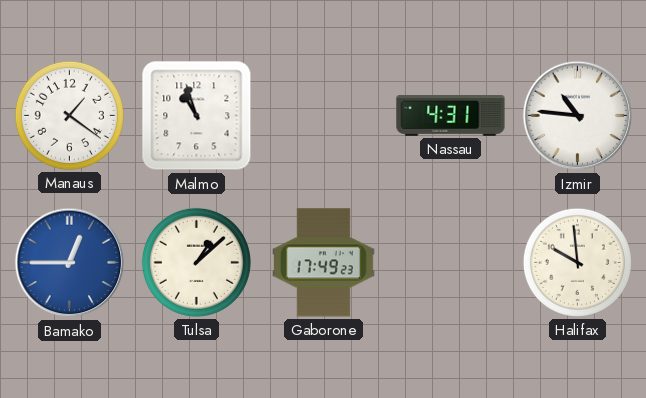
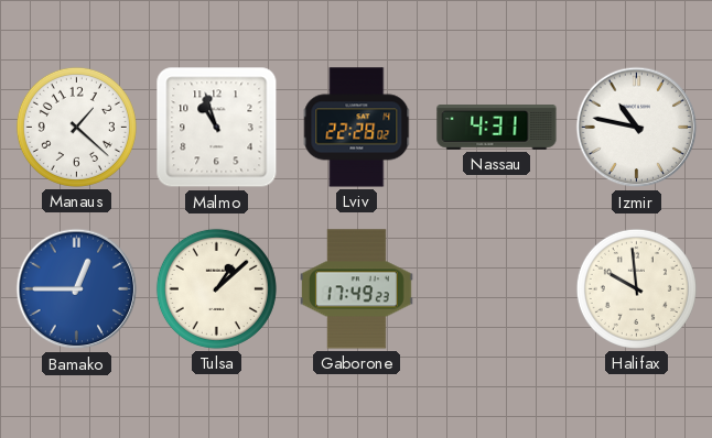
Manaus: 1:21 -> 1:22
Lviv: none -> 22:28
Izmir: 10:46 -> 10:47
